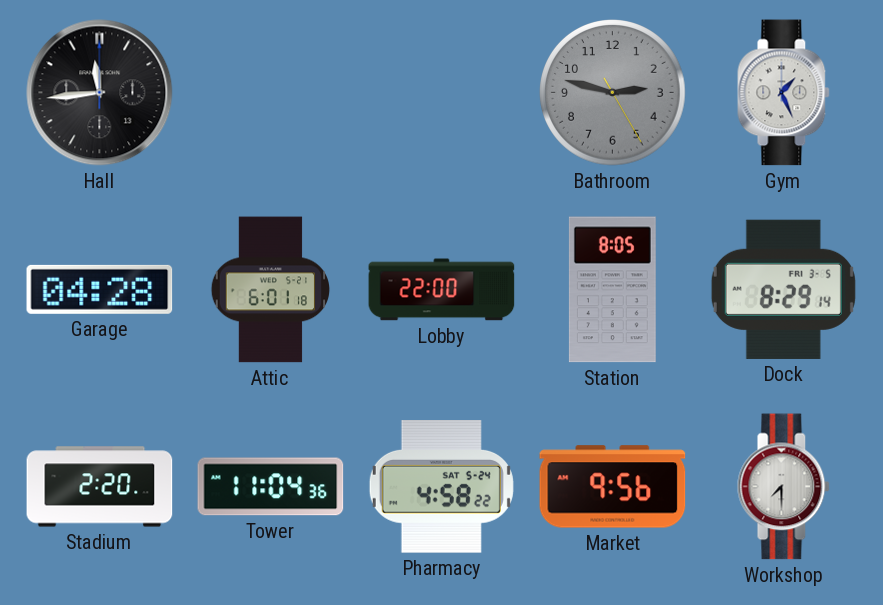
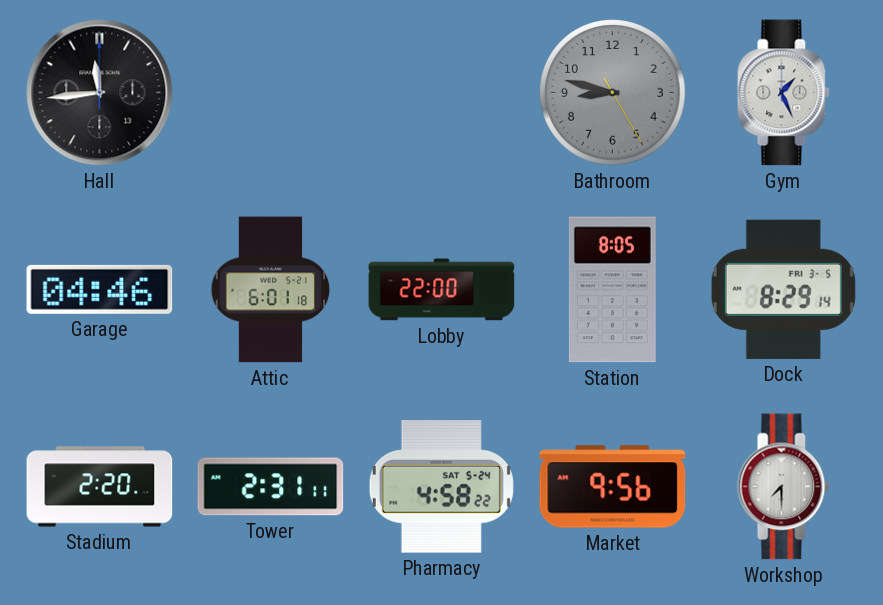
Bathroom: 2:47 -> 8:47
Garage: 04:28 -> 04:46
Tower: 11:04 -> 2:31
